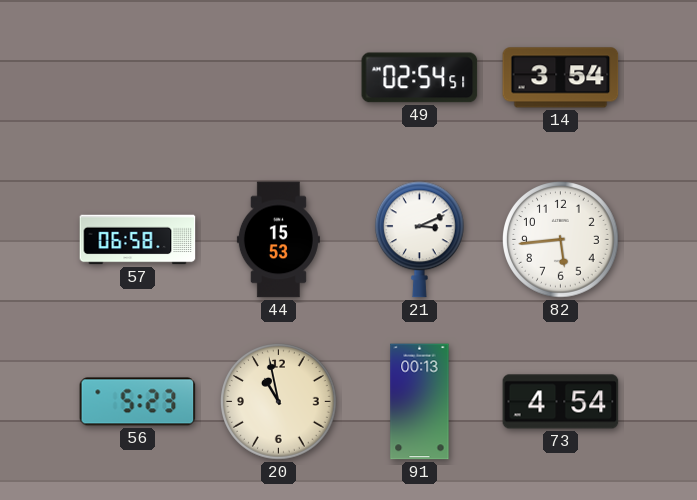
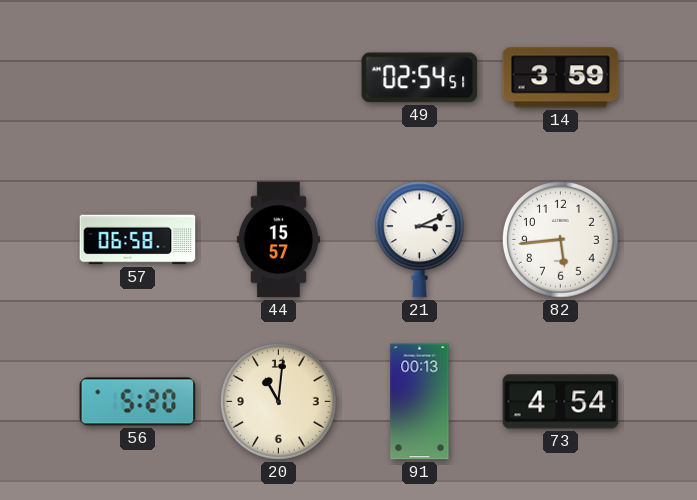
14: 3:54 -> 3:59
44: 15:53 -> 15:57
56: 5:23 -> 5:20
20: 10:58 -> 11:01
